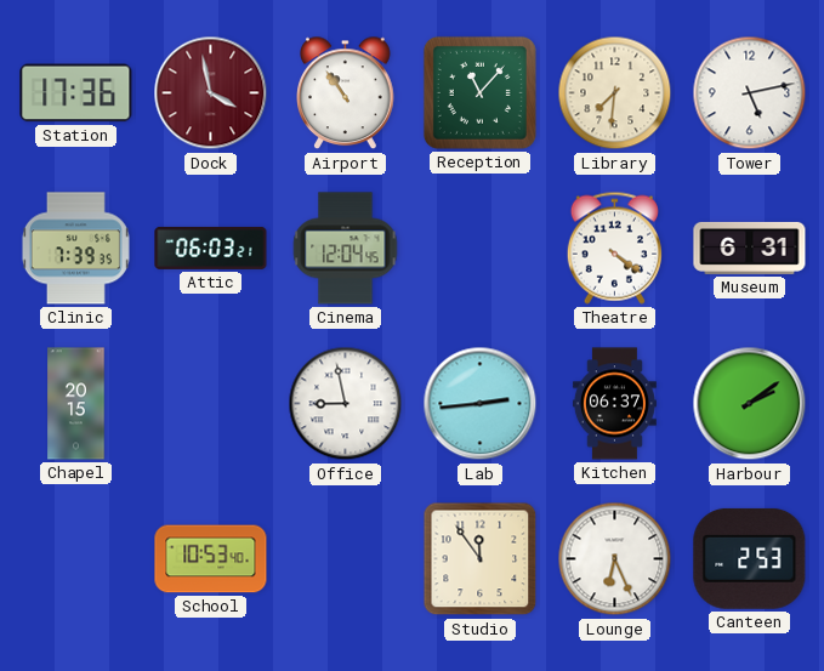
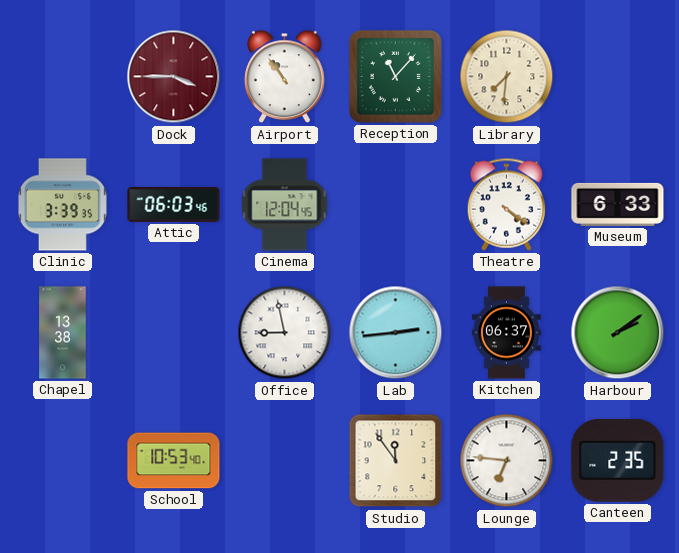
Station: 17:36 -> none
Dock: 3:58 -> 3:45
Tower: 5:13 -> none
Clinic: 7:39 -> 3:39
Attic: 06:03:21 -> 06:03:46
Museum: 6:31 -> 6:33
Chapel: 20:15 -> 13:38
Lounge: 6:26 -> 6:46
Canteen: 2:53 -> 2:35
